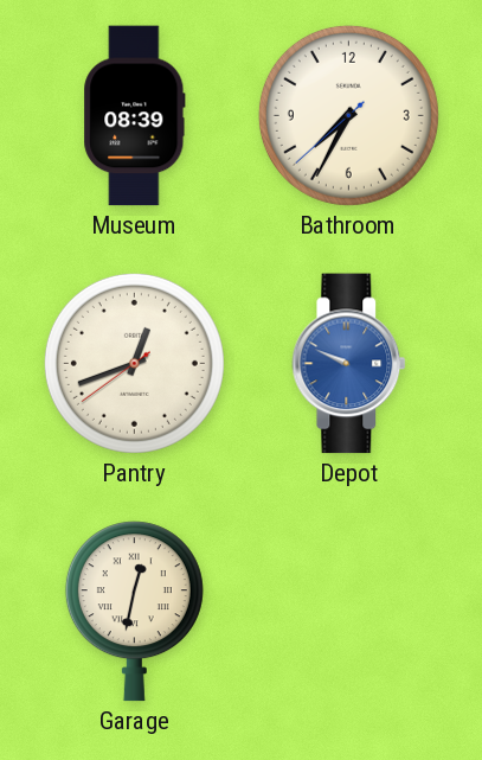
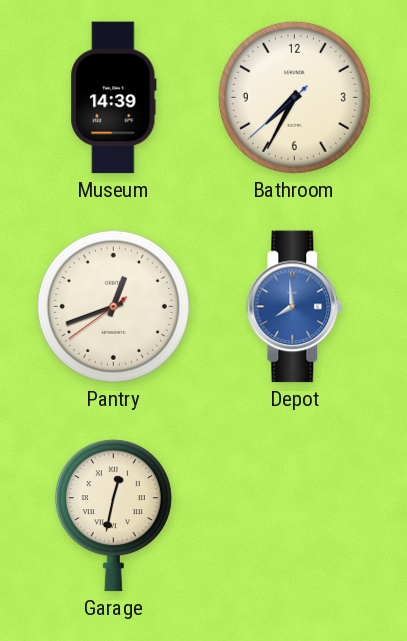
Museum: 08:39 -> 14:39
Depot: 9:49 -> 7:59
